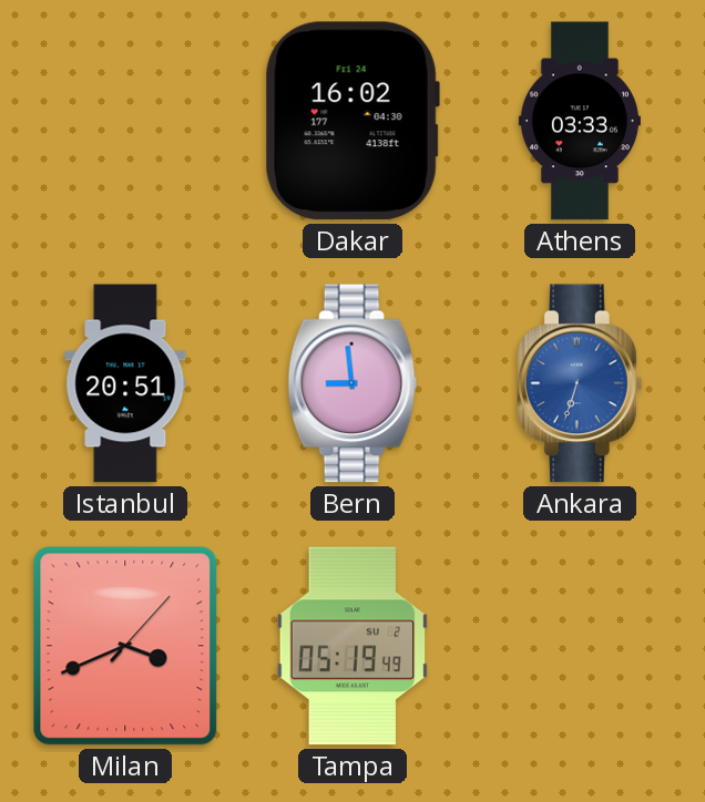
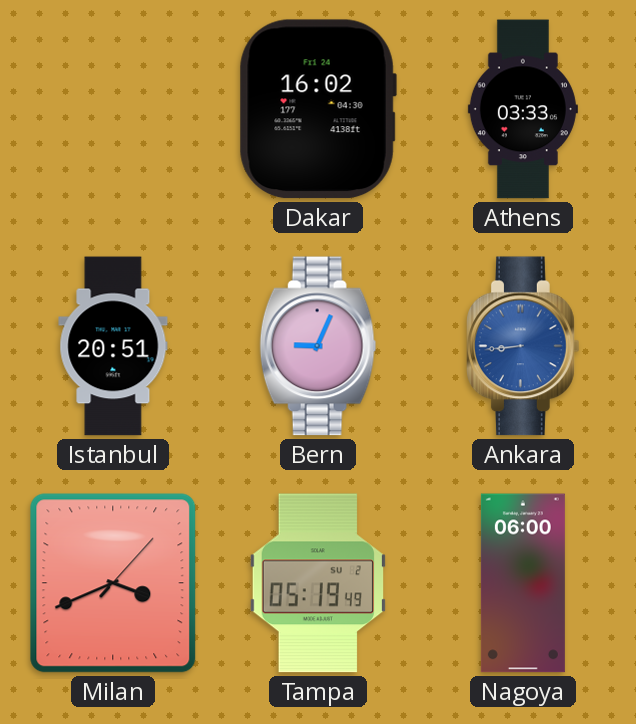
Bern: 8:59 -> 9:04
Ankara: 6:33 -> 8:44
Nagoya: none -> 06:00
